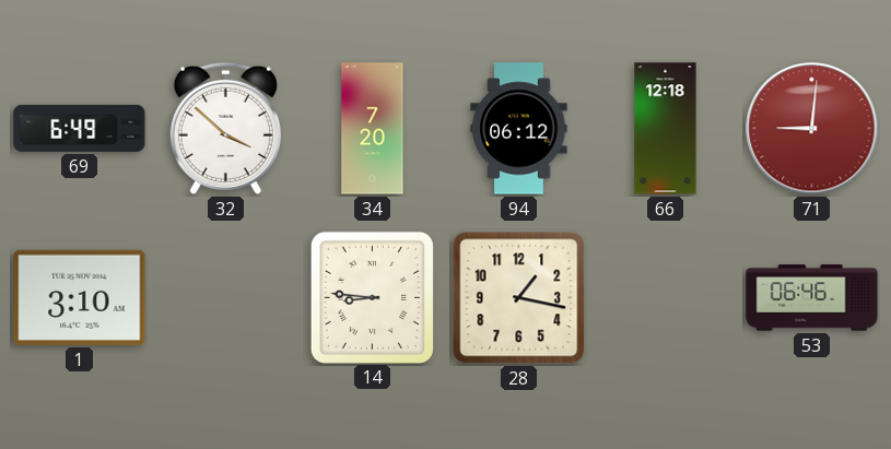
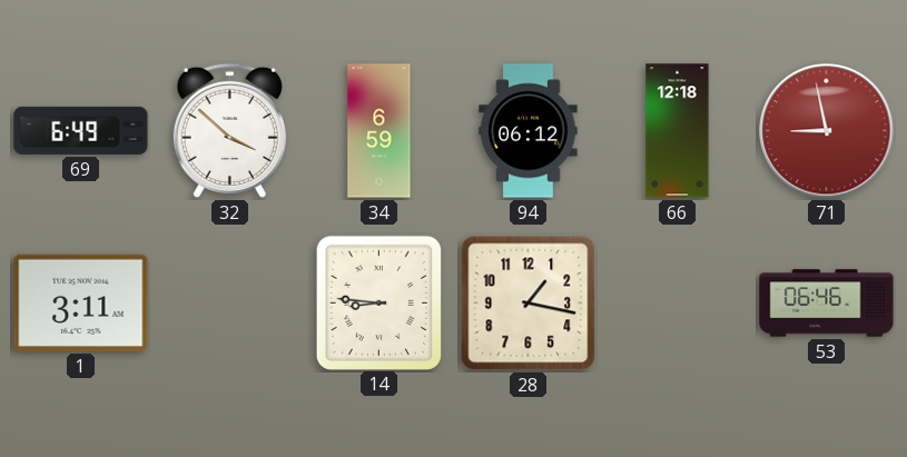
34: 7:20 -> 6:59
71: 9:01 -> 8:58
1: 3:10 -> 3:11
